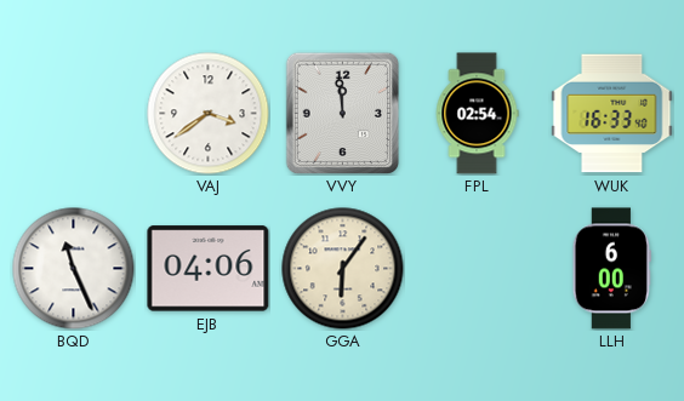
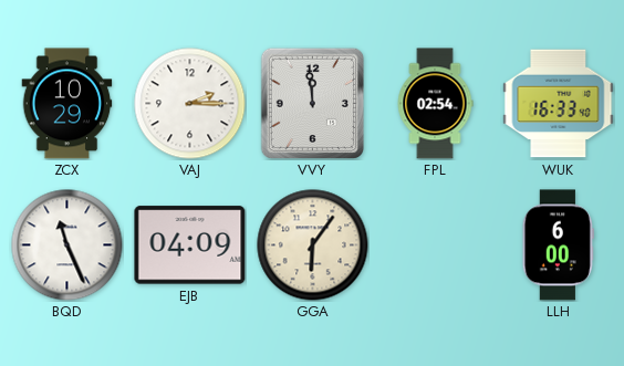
ZCX: none -> 10:29
VAJ: 3:39 -> 2:15
EJB: 04:06 -> 04:09
